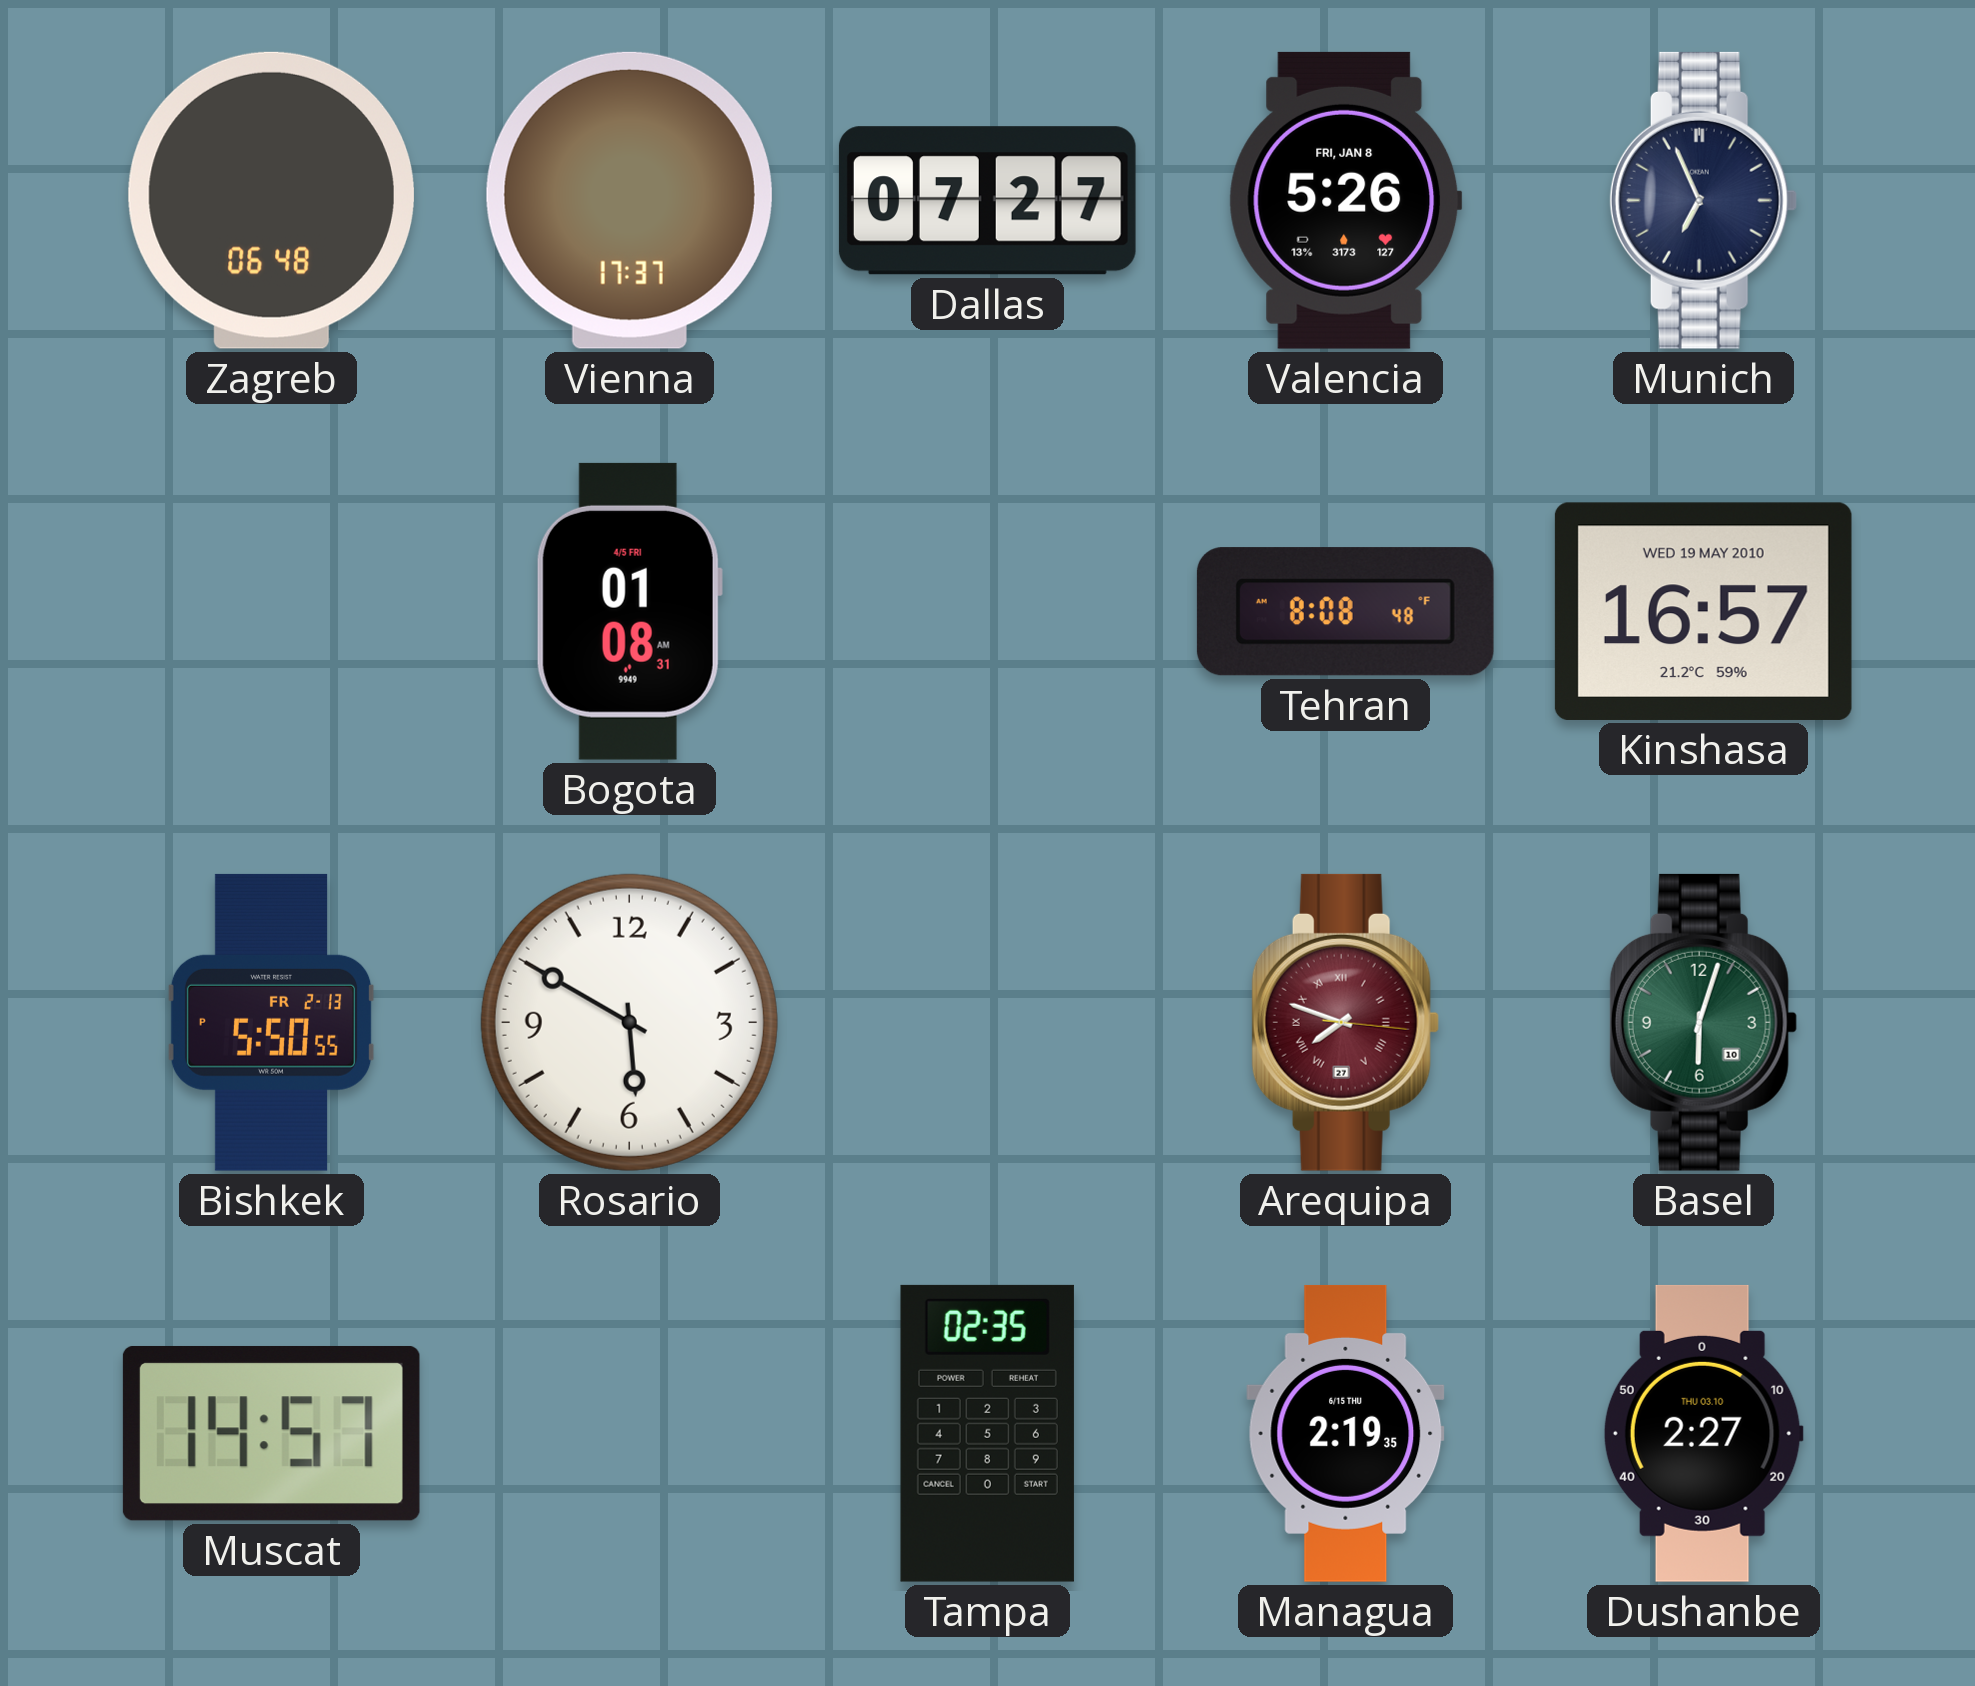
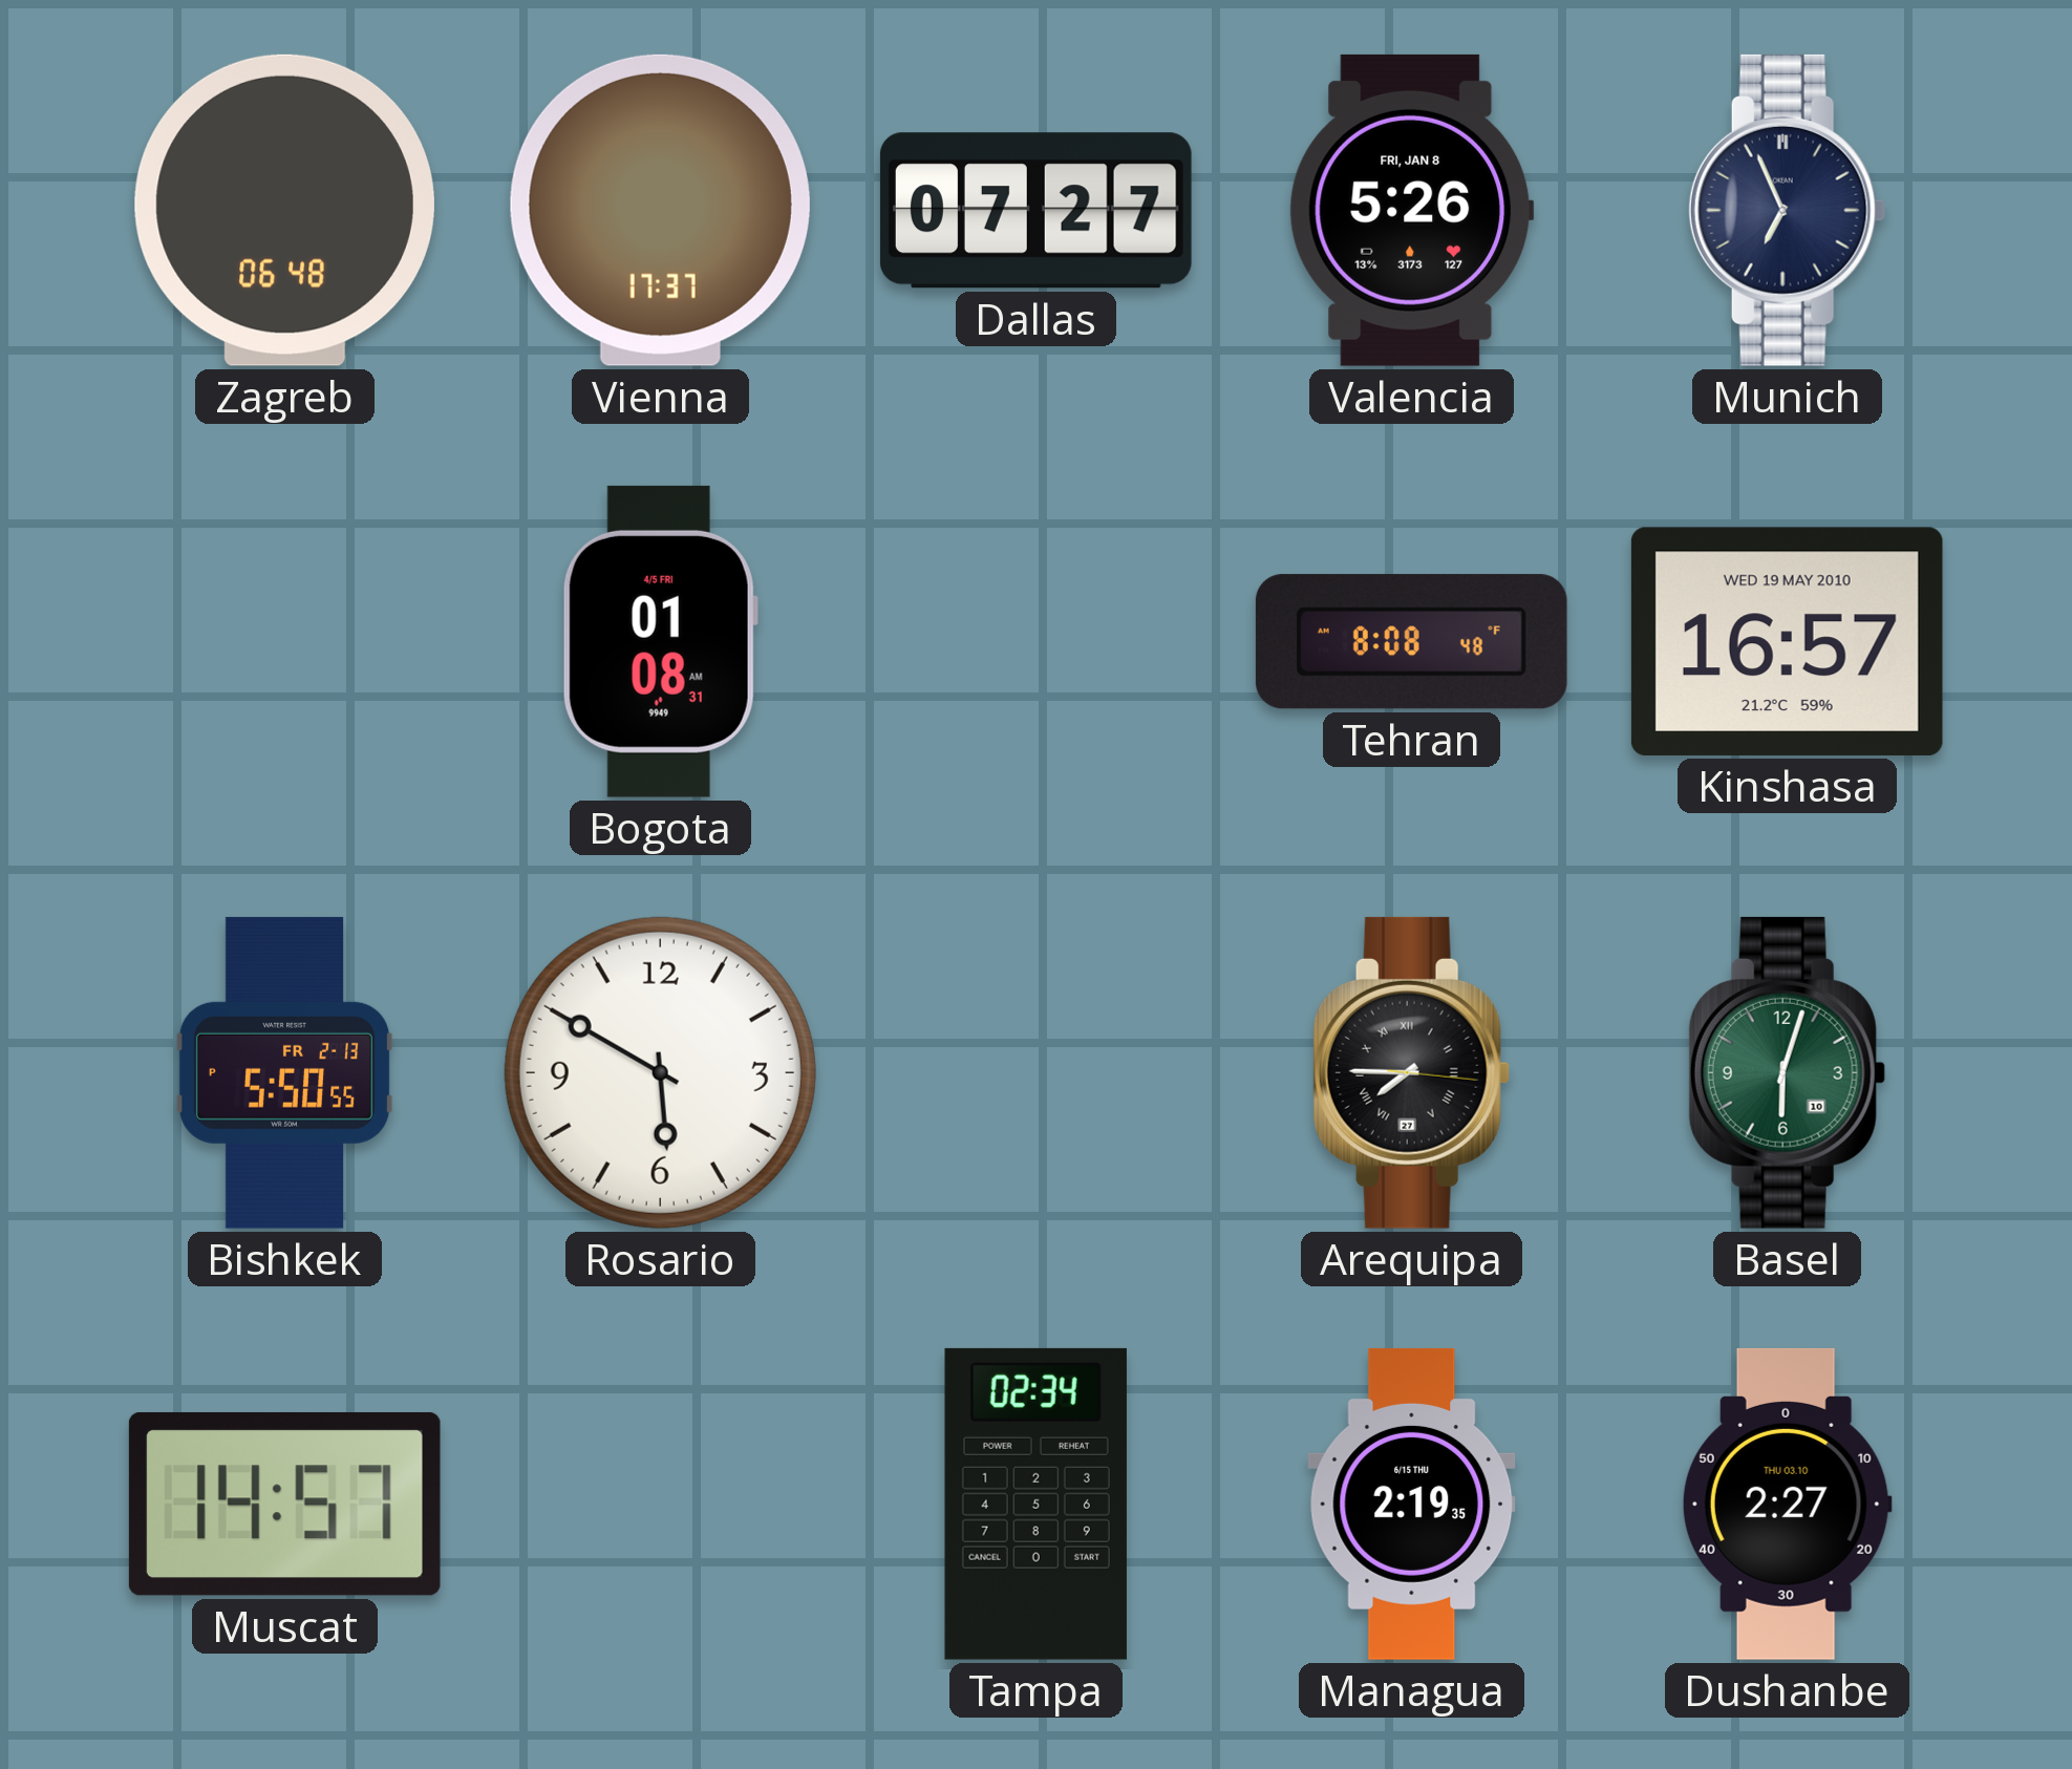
Arequipa: 7:48 -> 7:45
Arequipa dial: burgundy -> black
Tampa: 02:35 -> 02:34
